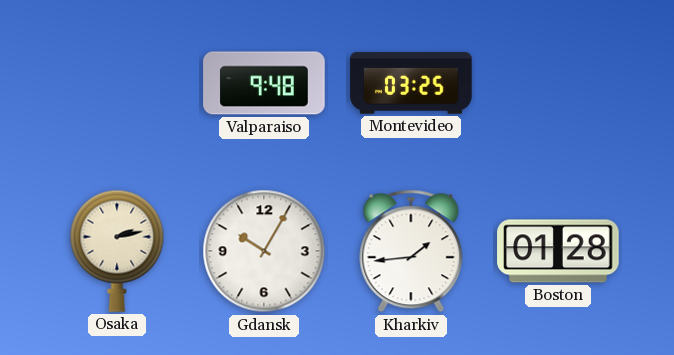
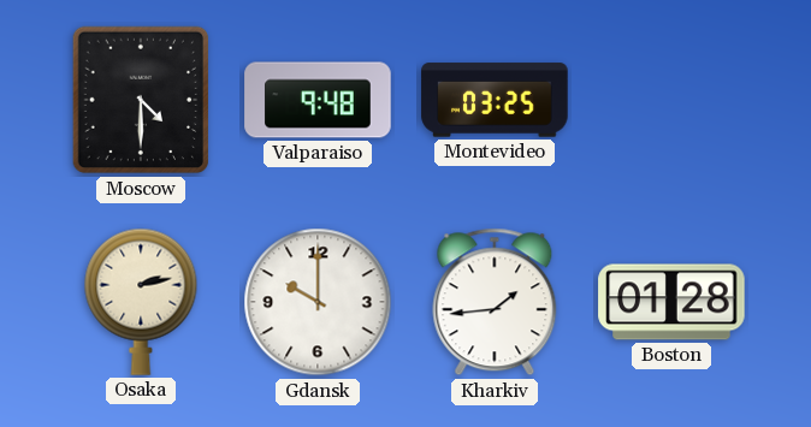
Moscow: none -> 4:30
Gdansk: 10:05 -> 10:00
